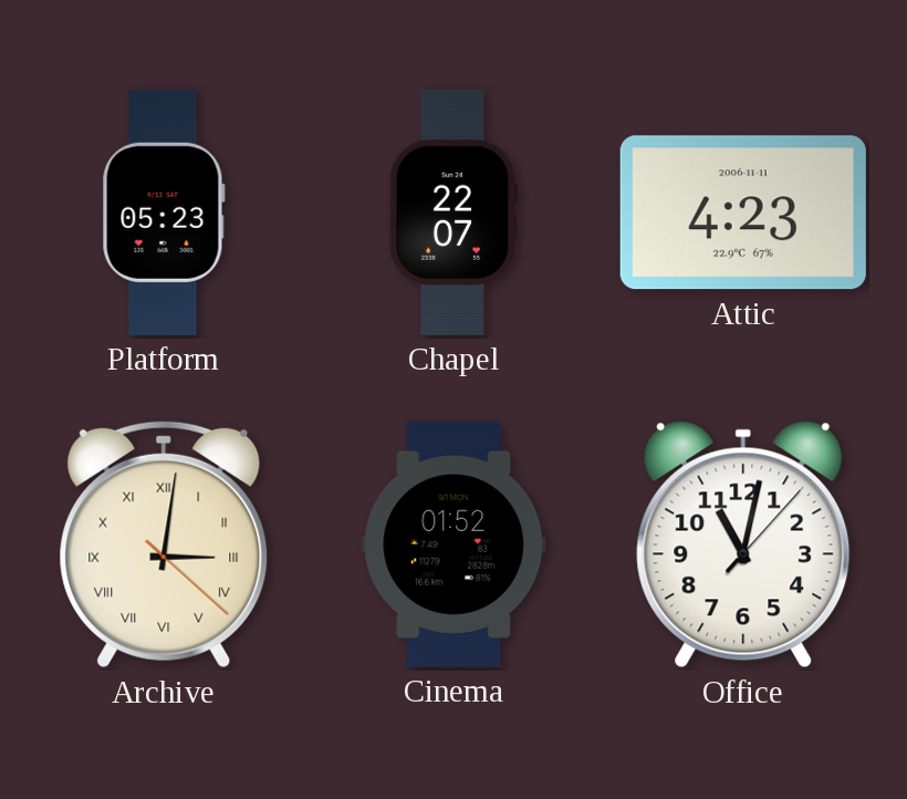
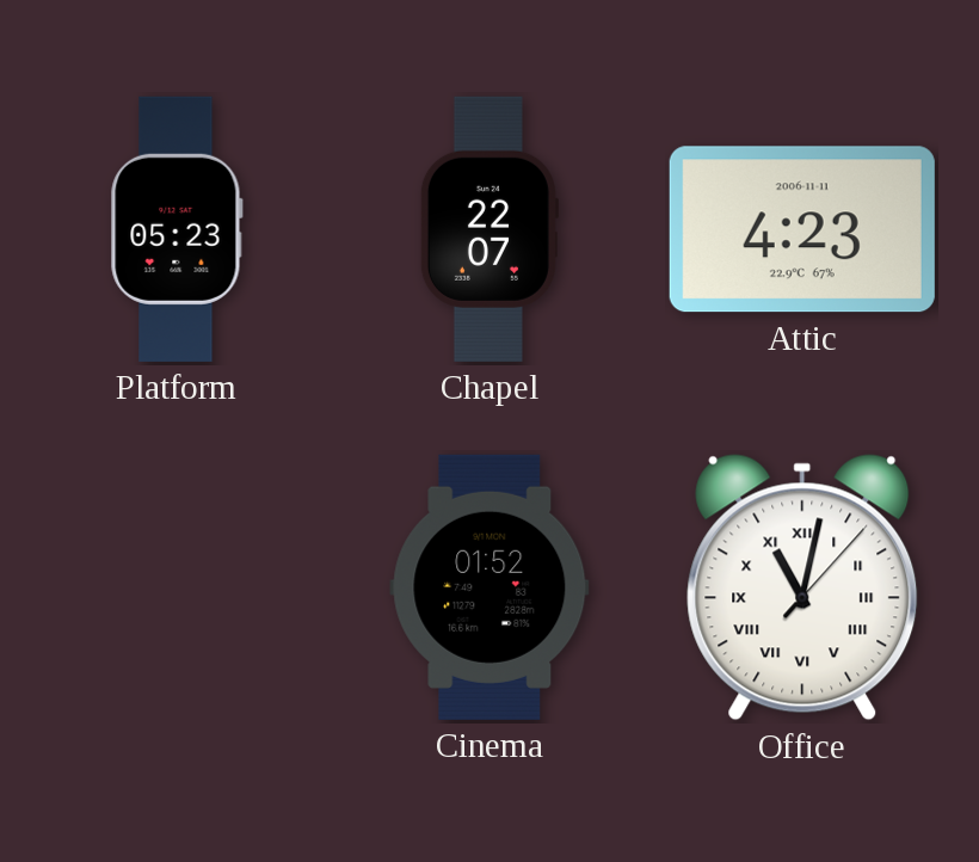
Archive: 3:01 -> none
Office numerals: Arabic -> Roman
